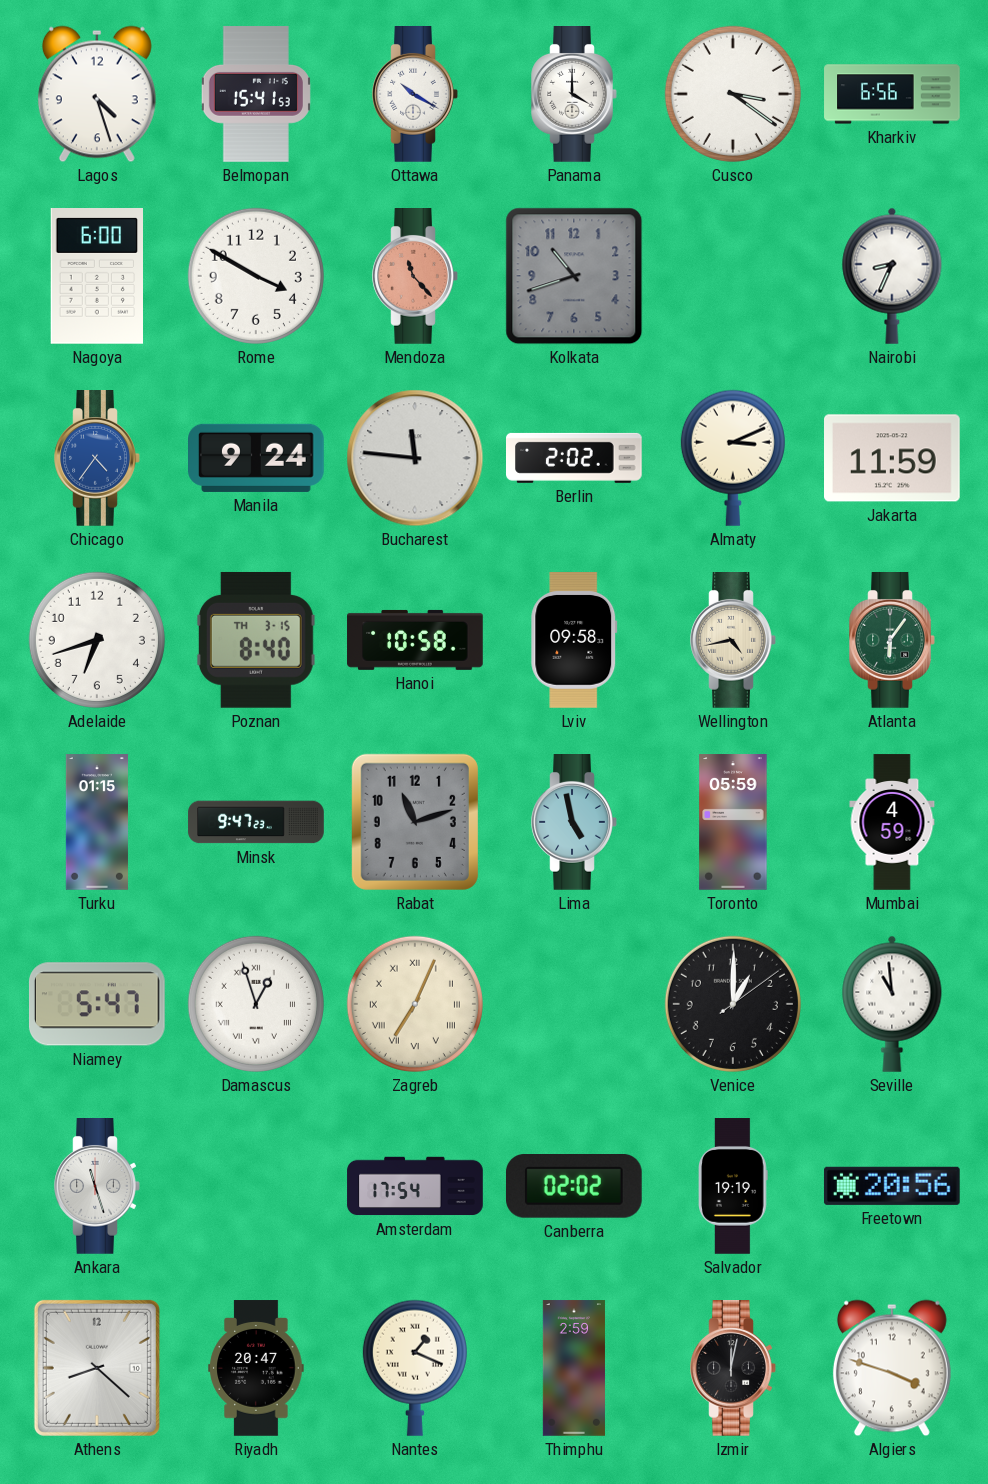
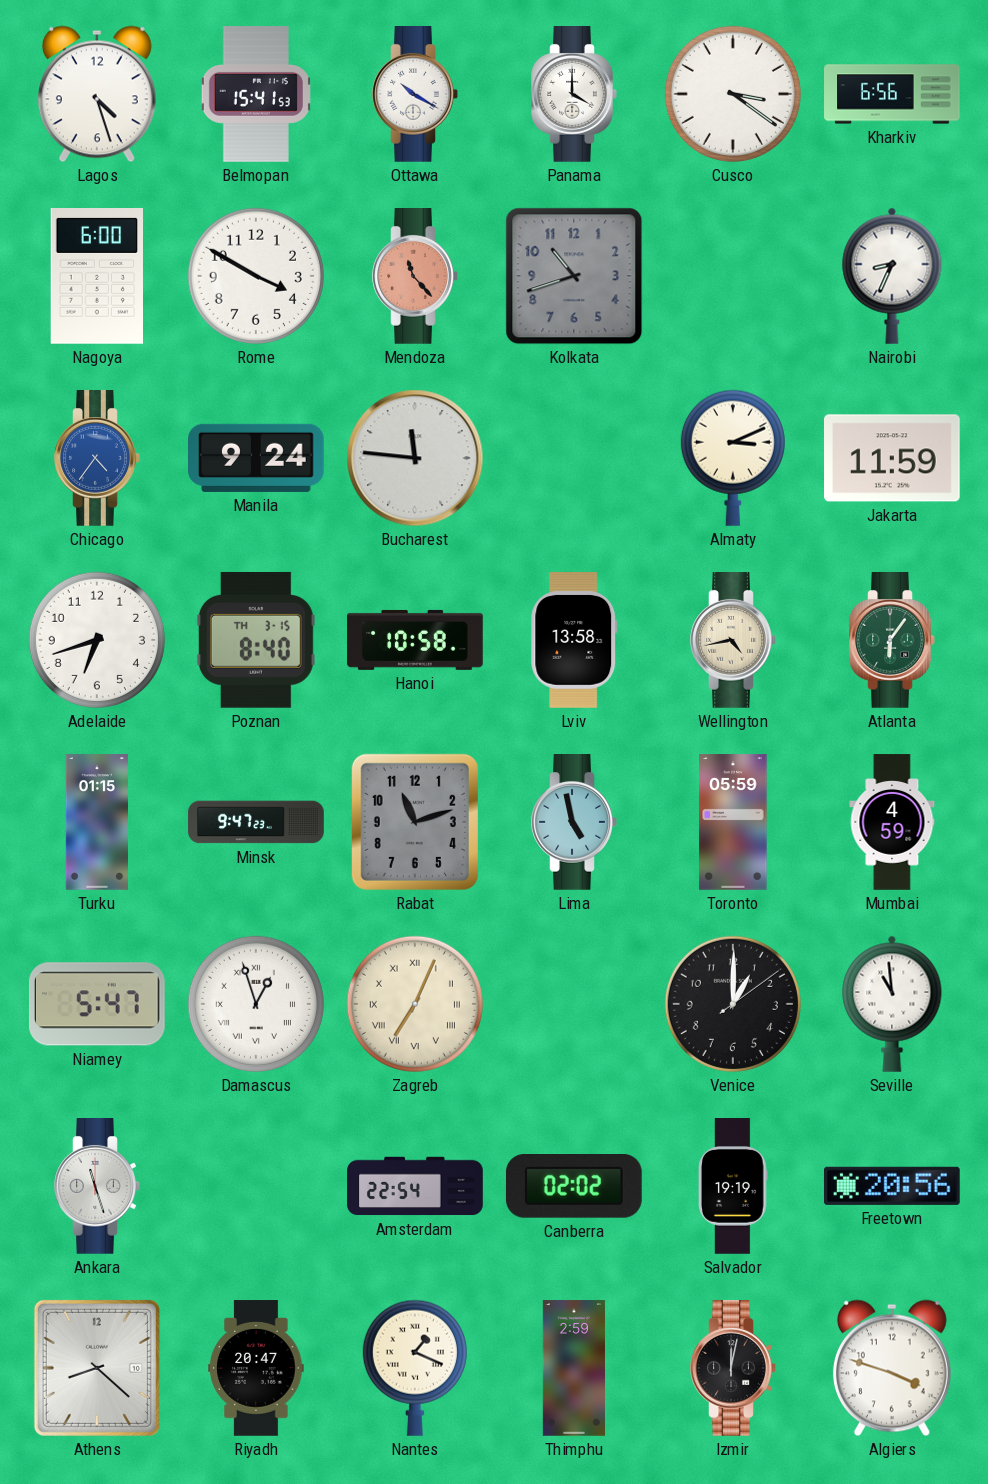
Berlin: 2:02 -> none
Lviv: 09:58 -> 13:58
Amsterdam: 17:54 -> 22:54
